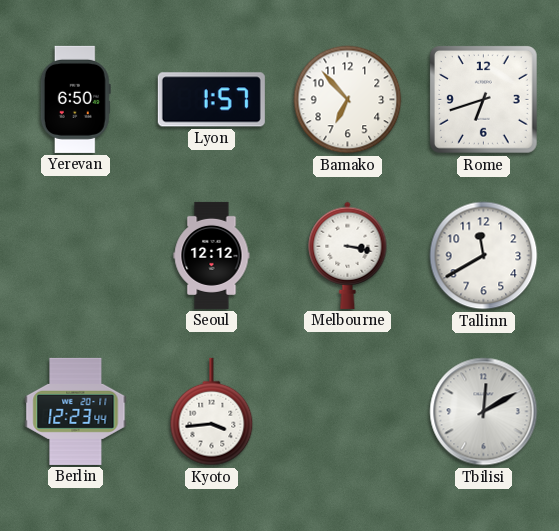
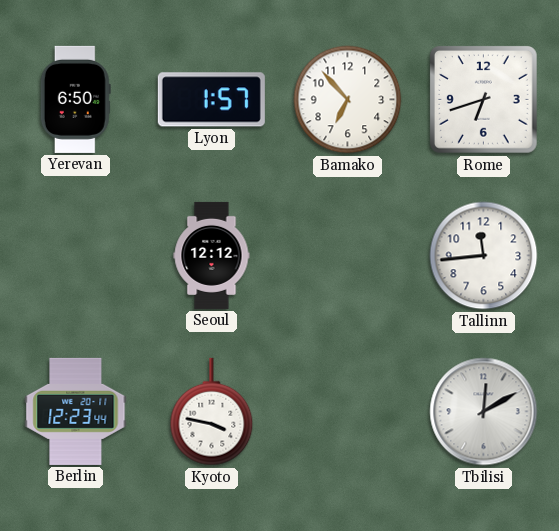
Melbourne: 3:17 -> none
Tallinn: 11:40 -> 11:44
Kyoto: 3:44 -> 3:47
